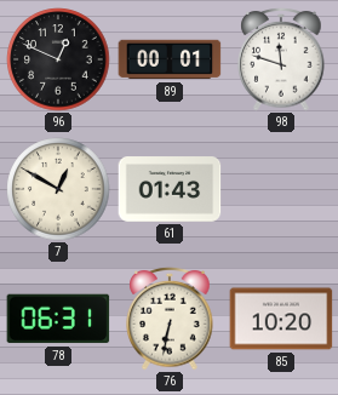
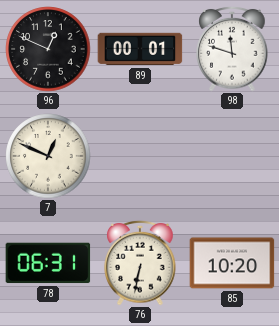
7: 12:50 -> 12:49
61: 01:43 -> none
